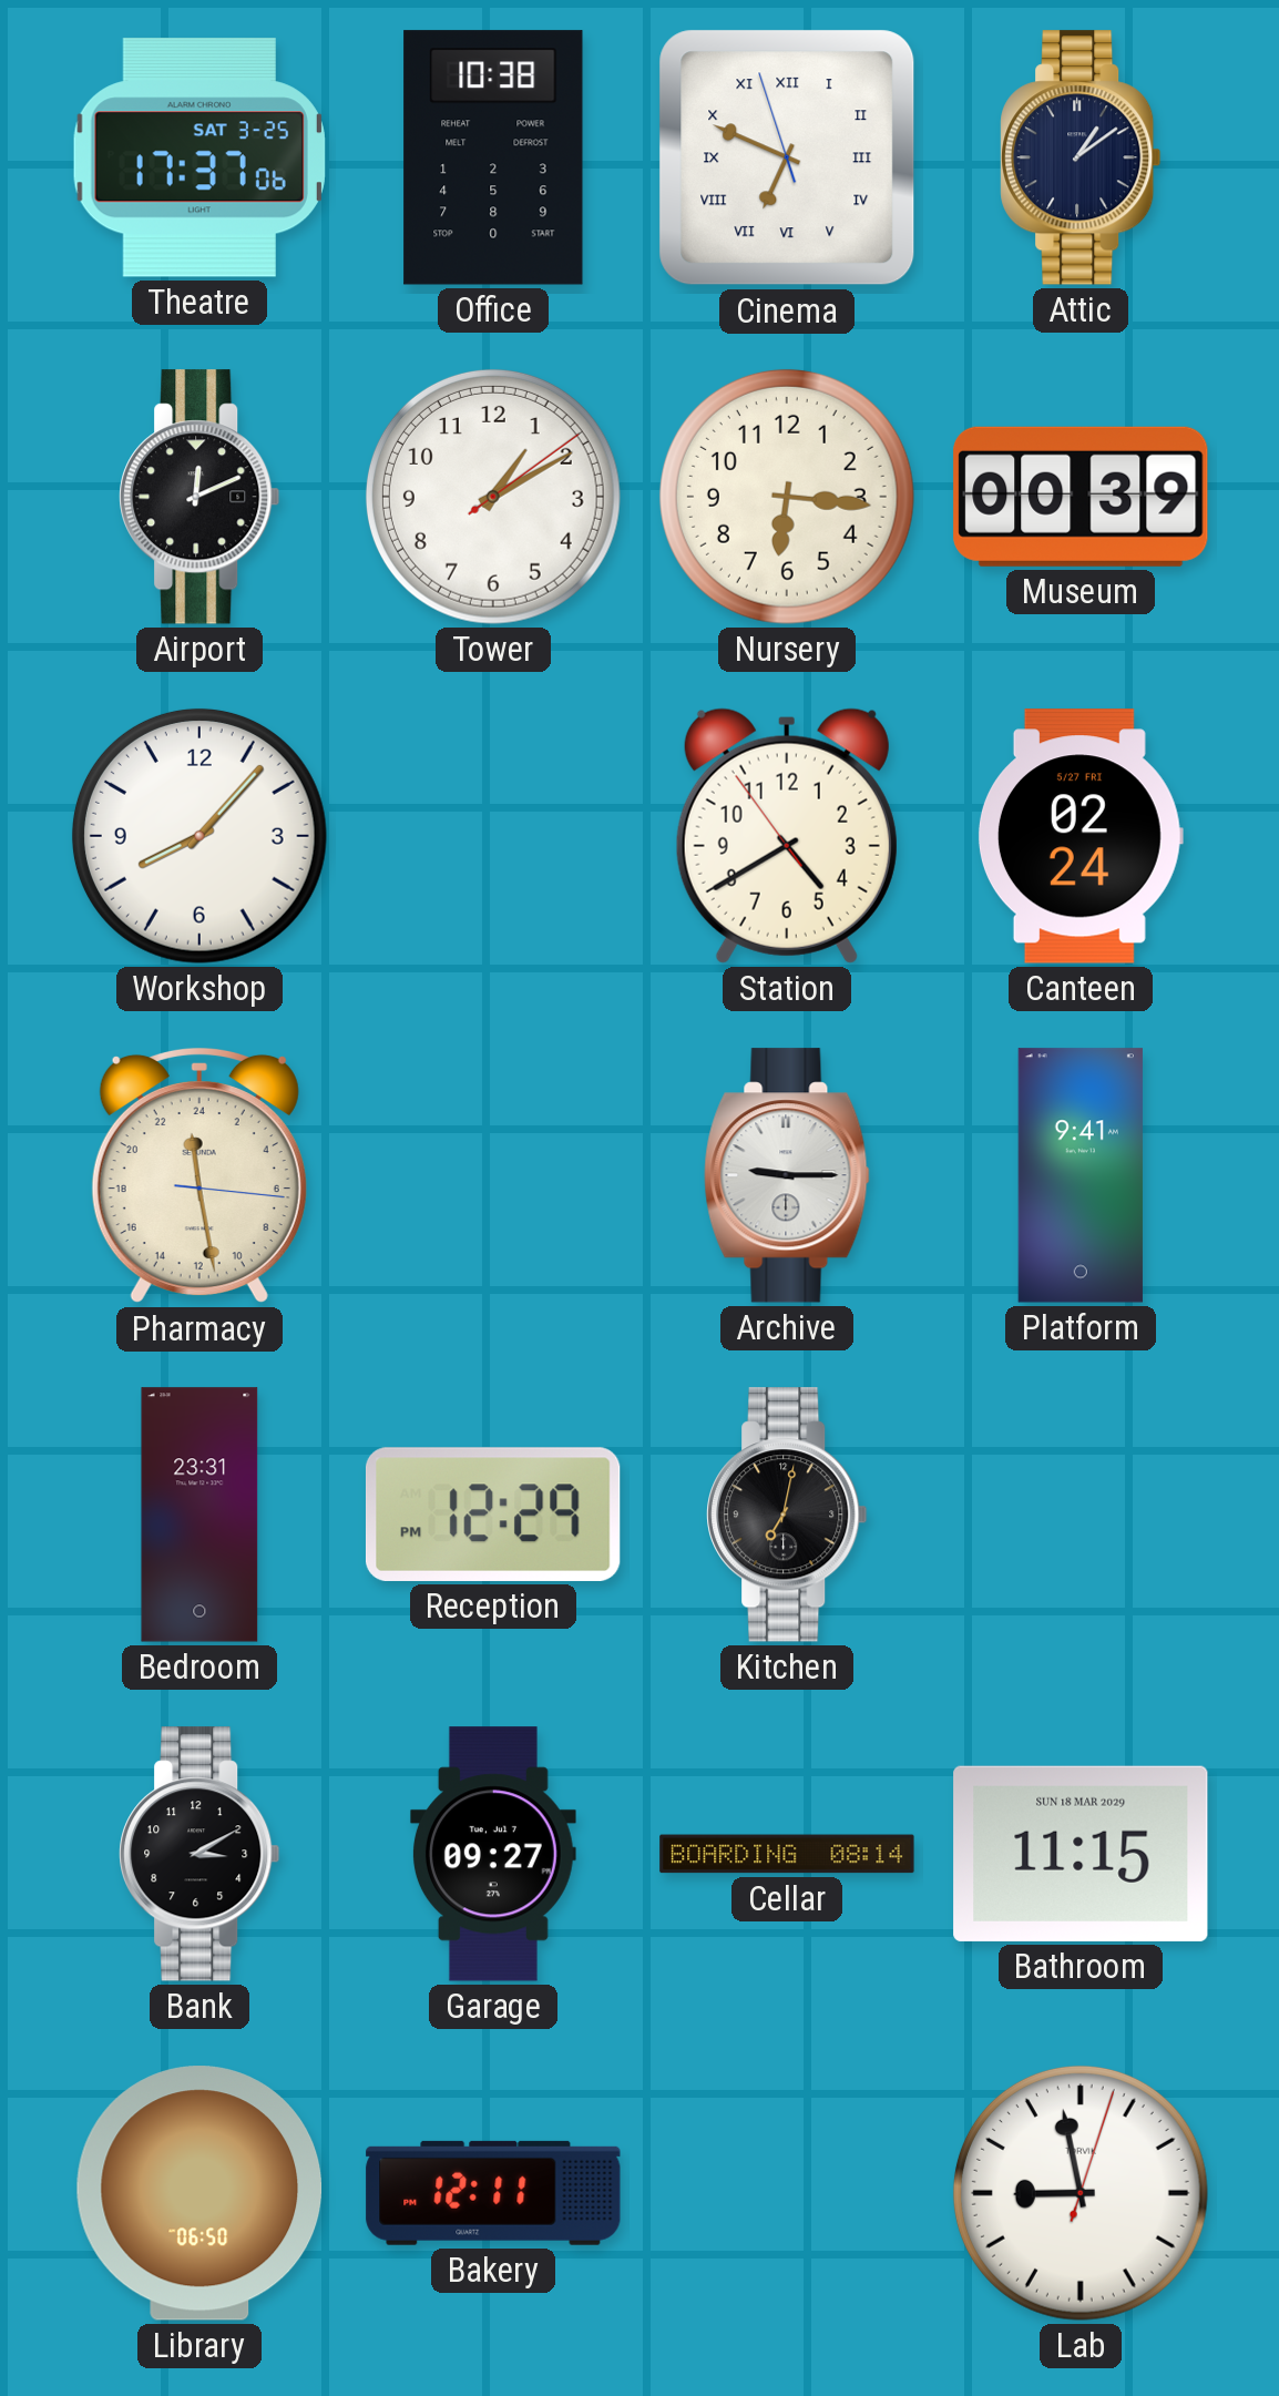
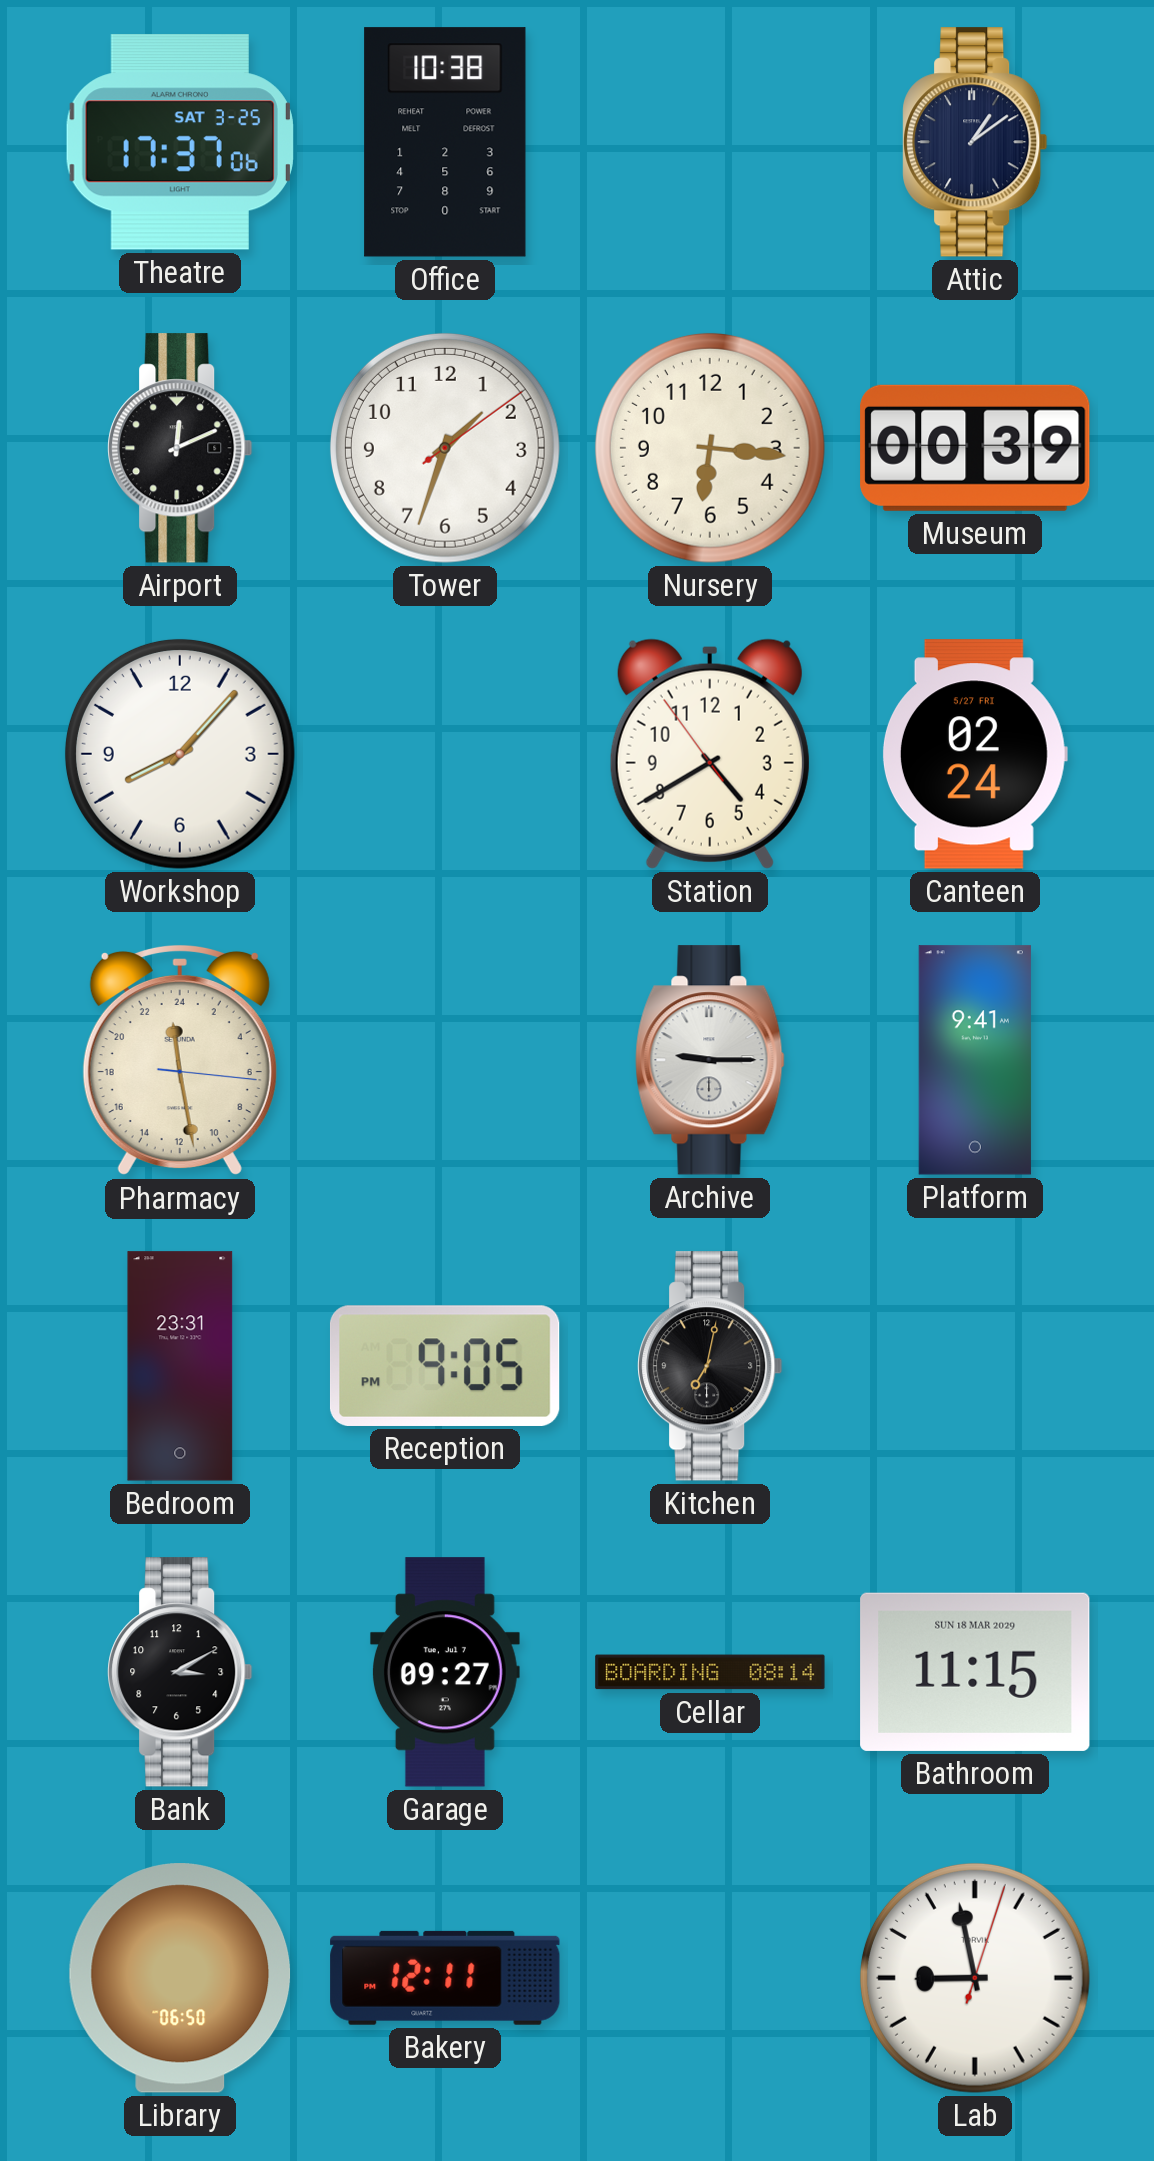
Cinema: 6:48 -> none
Tower: 1:10 -> 1:33
Reception: 12:29 -> 9:05
